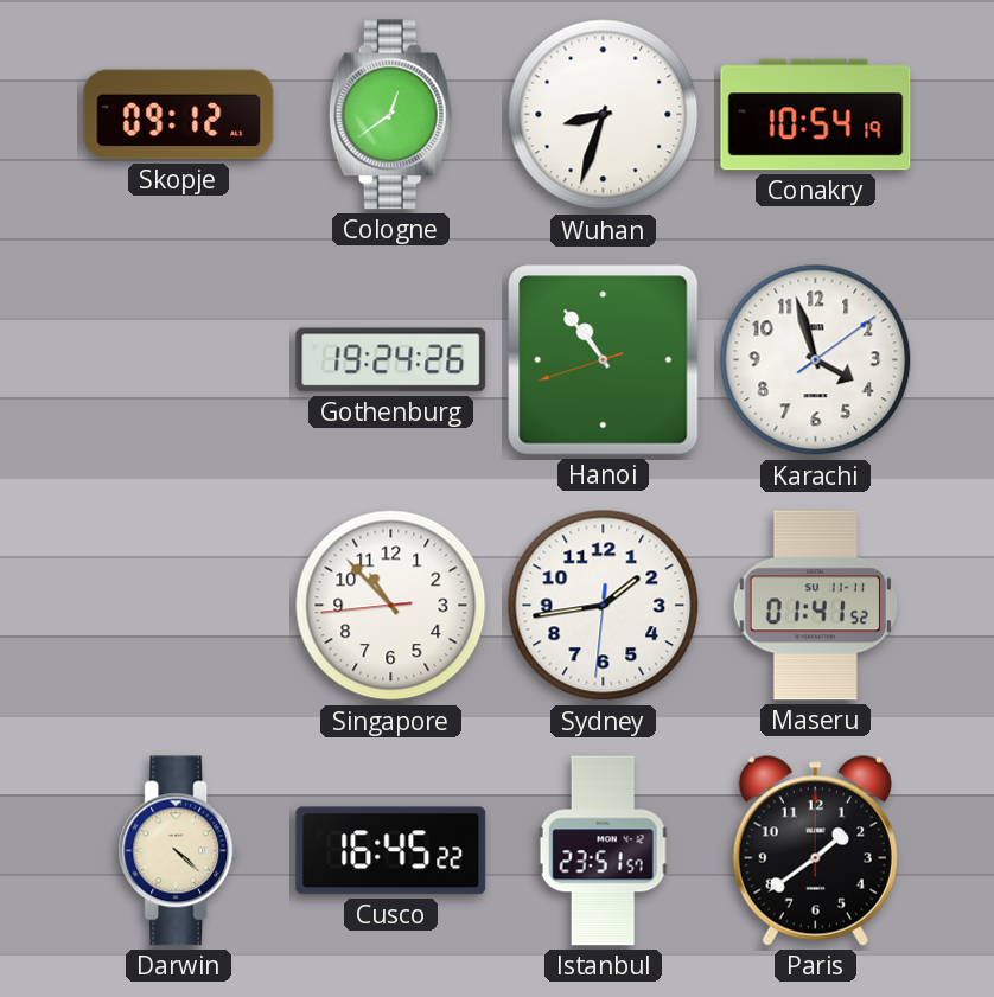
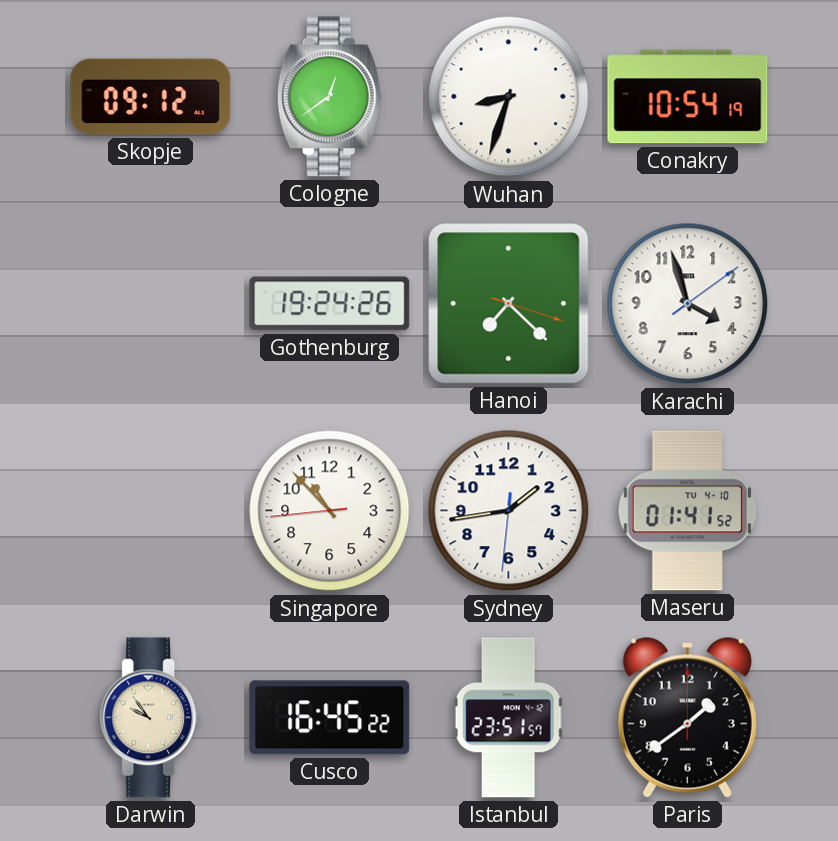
Hanoi: 10:53 -> 7:22
Maseru date: SU 11-11 -> TU 4-10
Darwin: 4:22 -> 9:54
